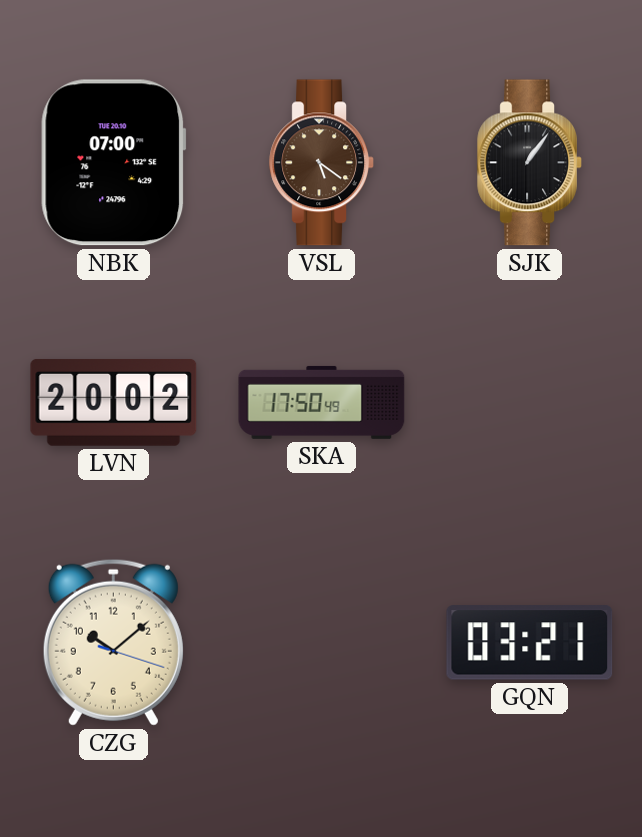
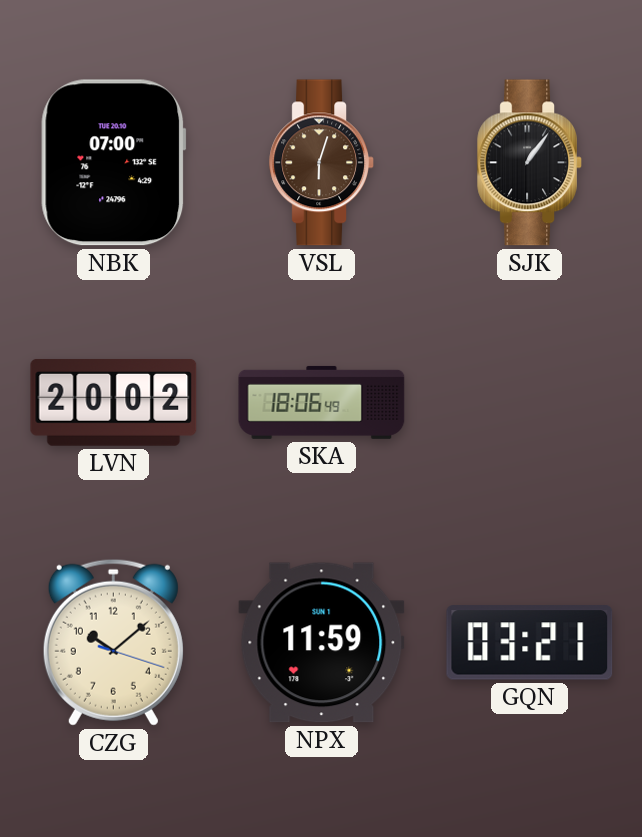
VSL: 5:21 -> 6:03
SKA: 17:50 -> 18:06
NPX: none -> 11:59
